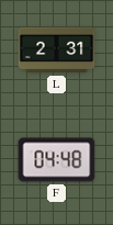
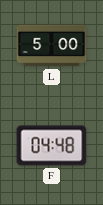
L: 2:31 -> 5:00
